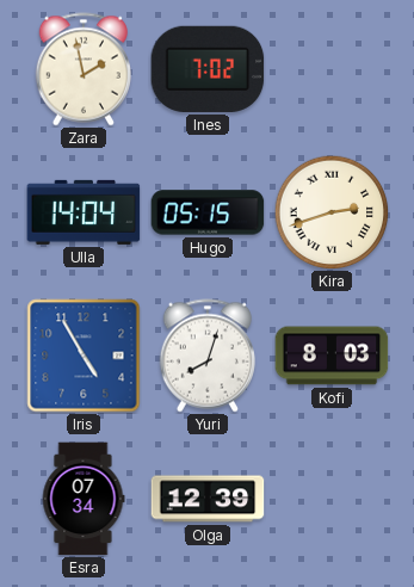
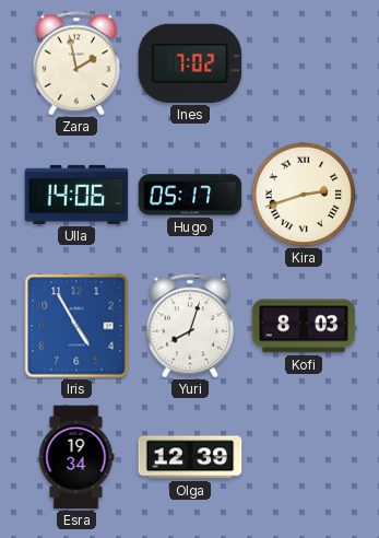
Ulla: 14:04 -> 14:06
Hugo: 05:15 -> 05:17
Esra: 07:34 -> 19:34
